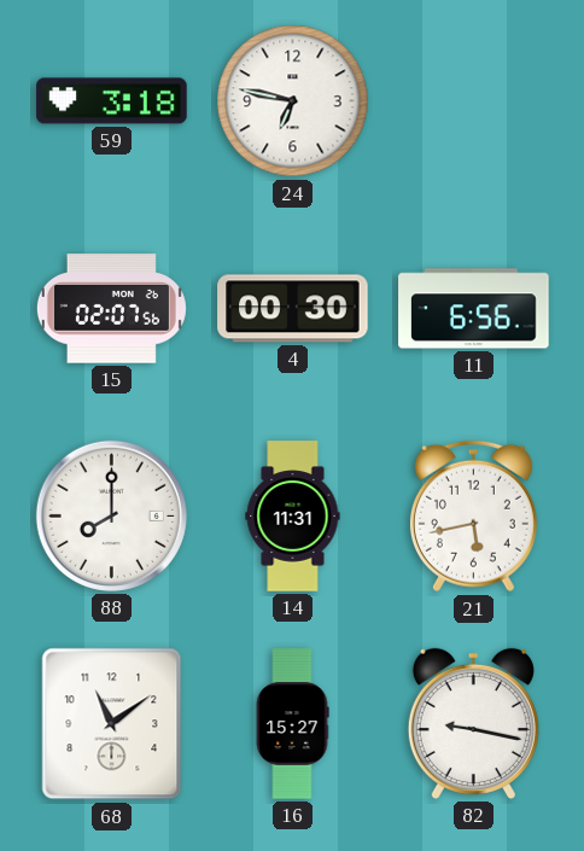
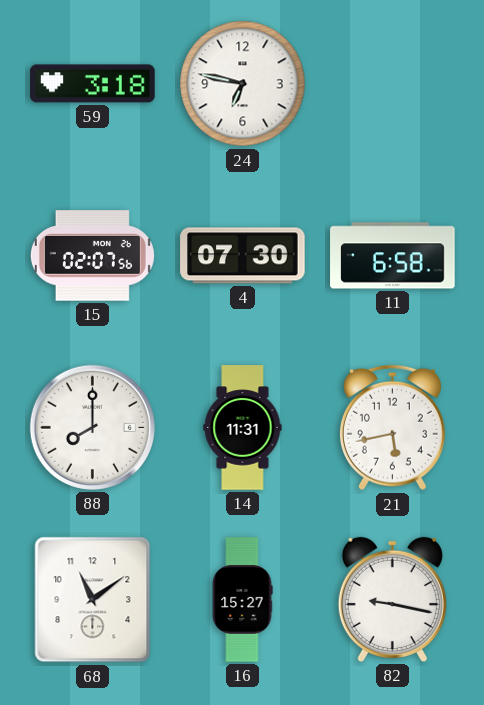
4: 00:30 -> 07:30
11: 6:56 -> 6:58
